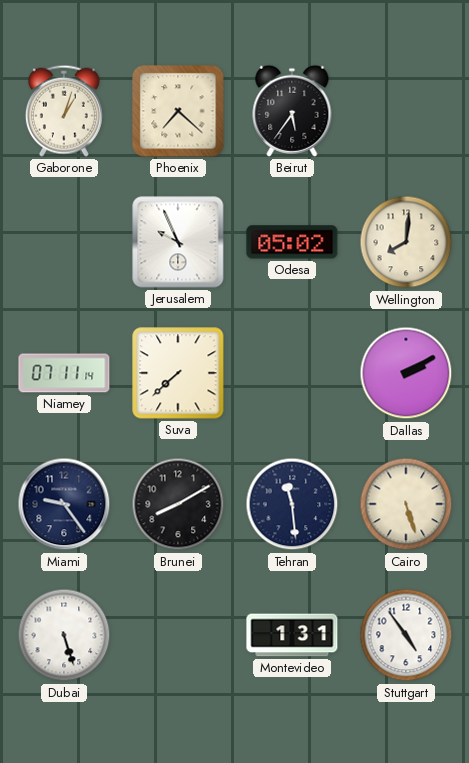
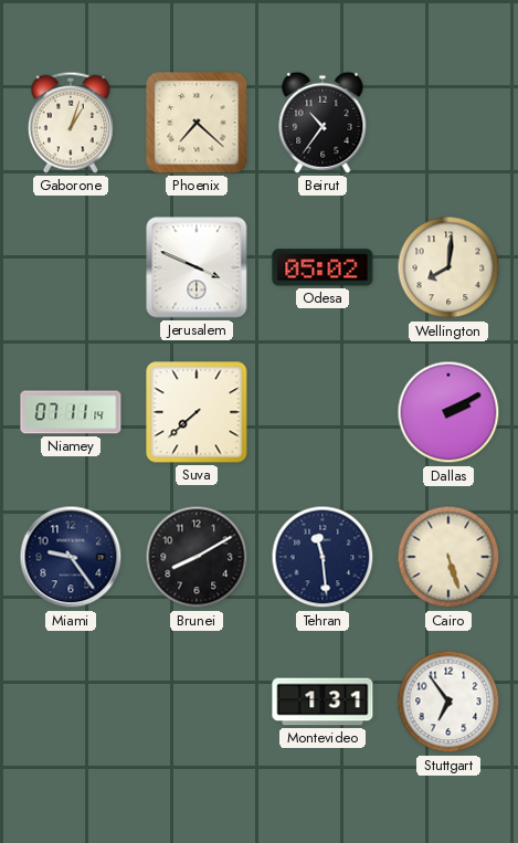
Beirut: 5:36 -> 10:36
Jerusalem: 9:56 -> 3:49
Dubai: 5:27 -> none
Stuttgart: 4:54 -> 6:54
